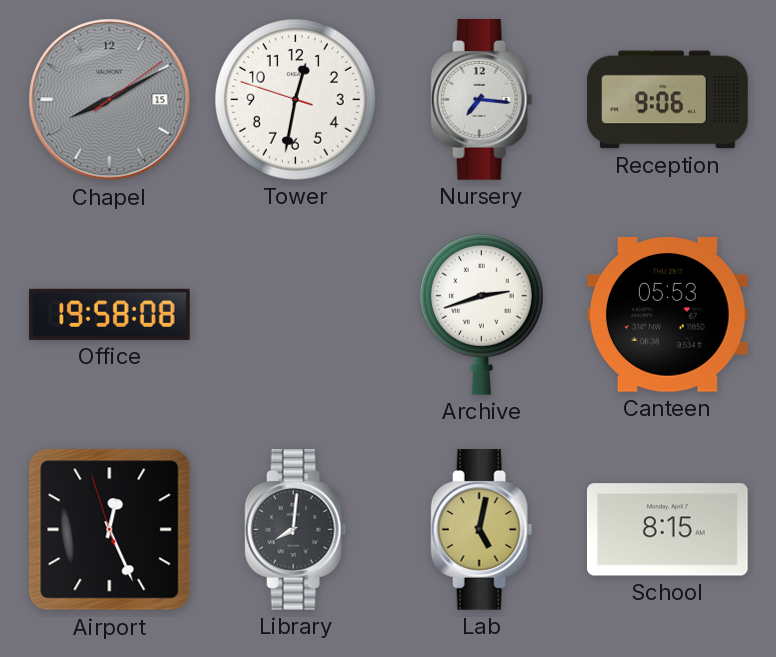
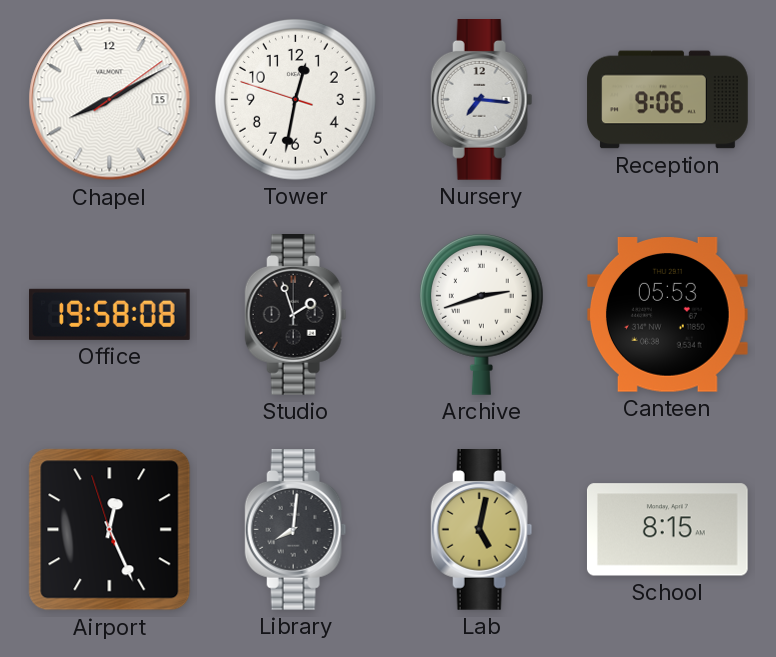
Chapel dial: grey -> white
Studio: none -> 1:57
